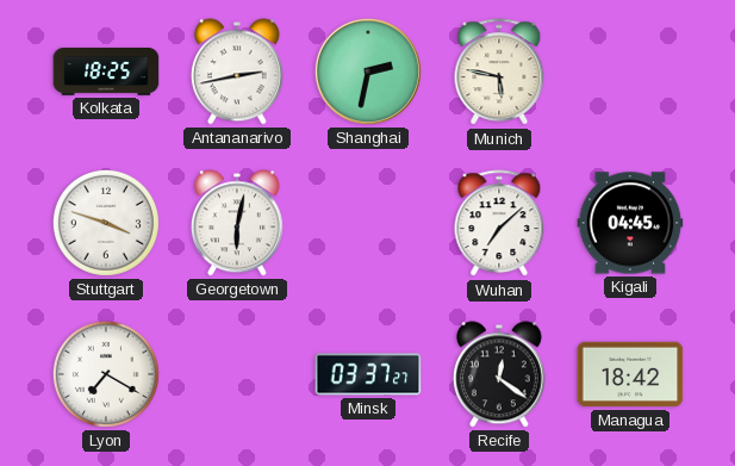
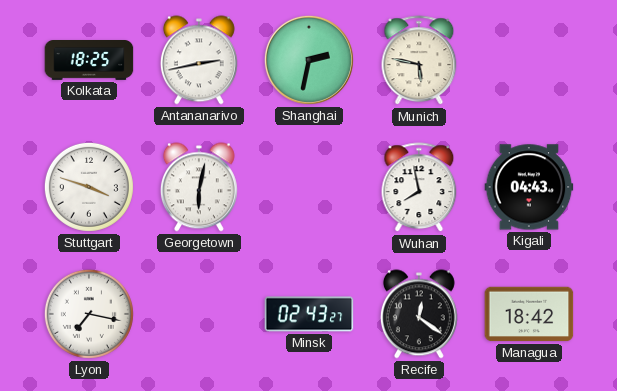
Wuhan: 7:08 -> 7:58
Kigali: 04:45 -> 04:43
Lyon: 7:20 -> 7:17
Minsk: 03:37 -> 02:43
